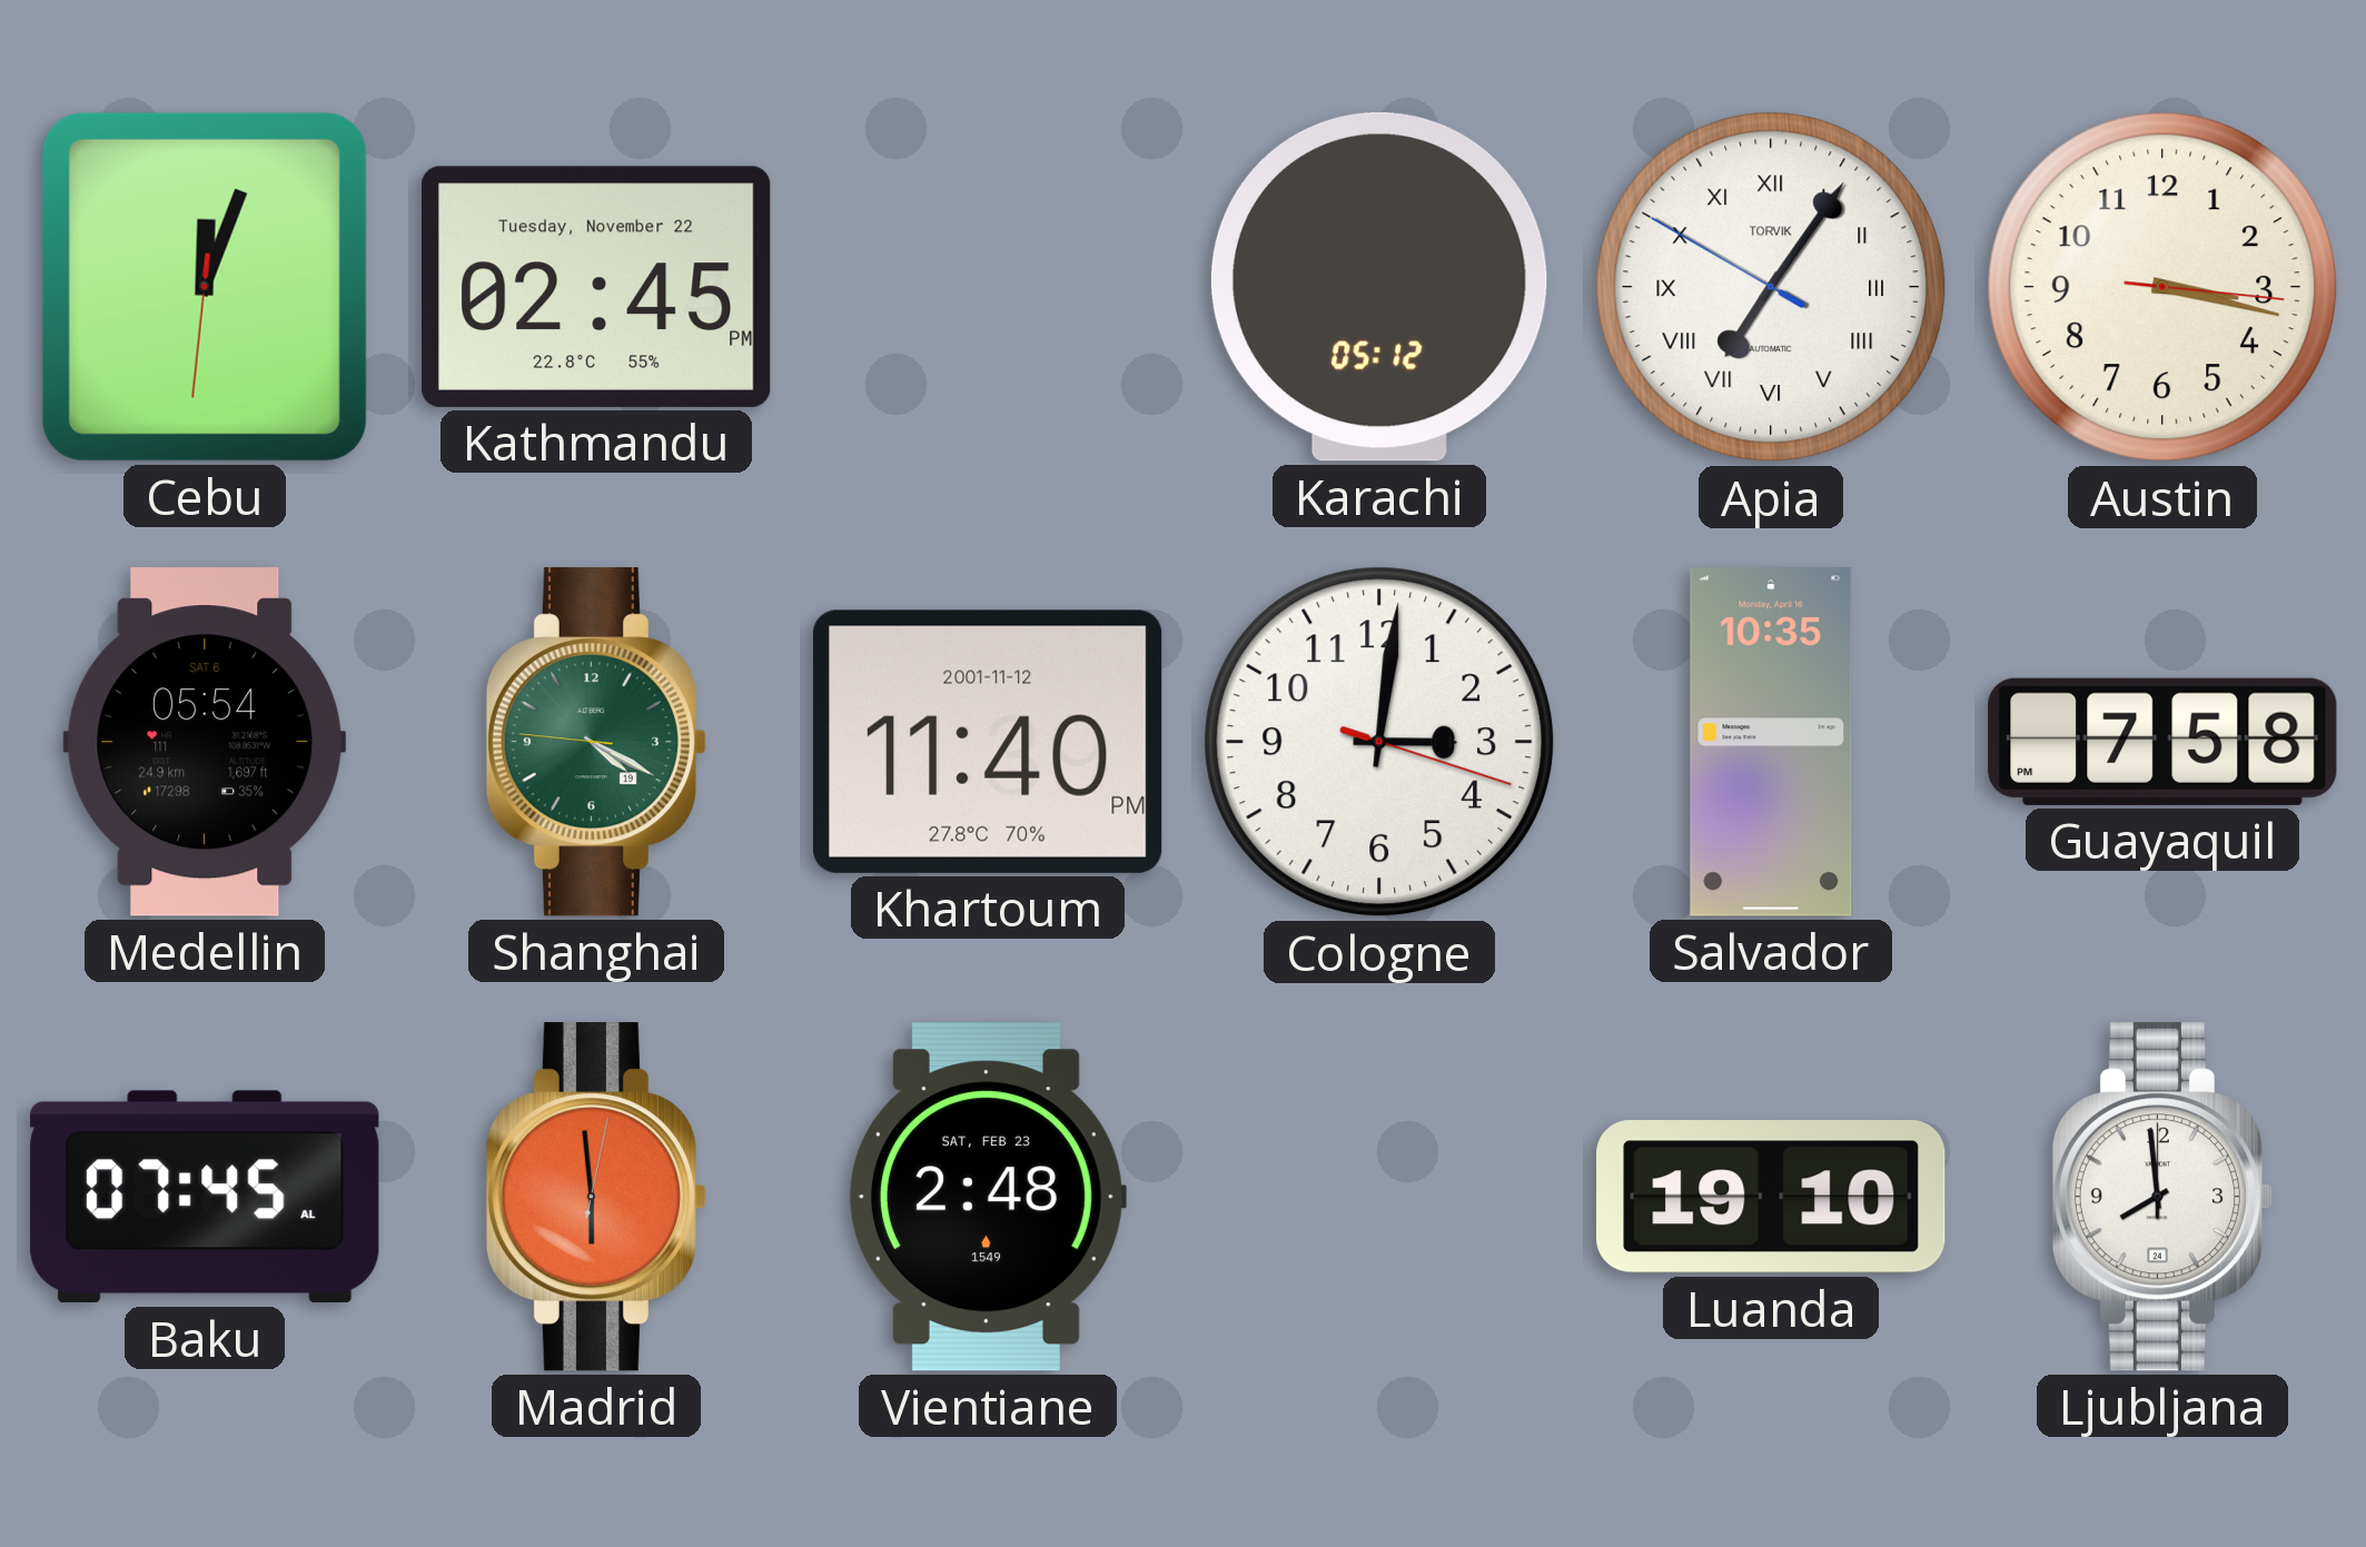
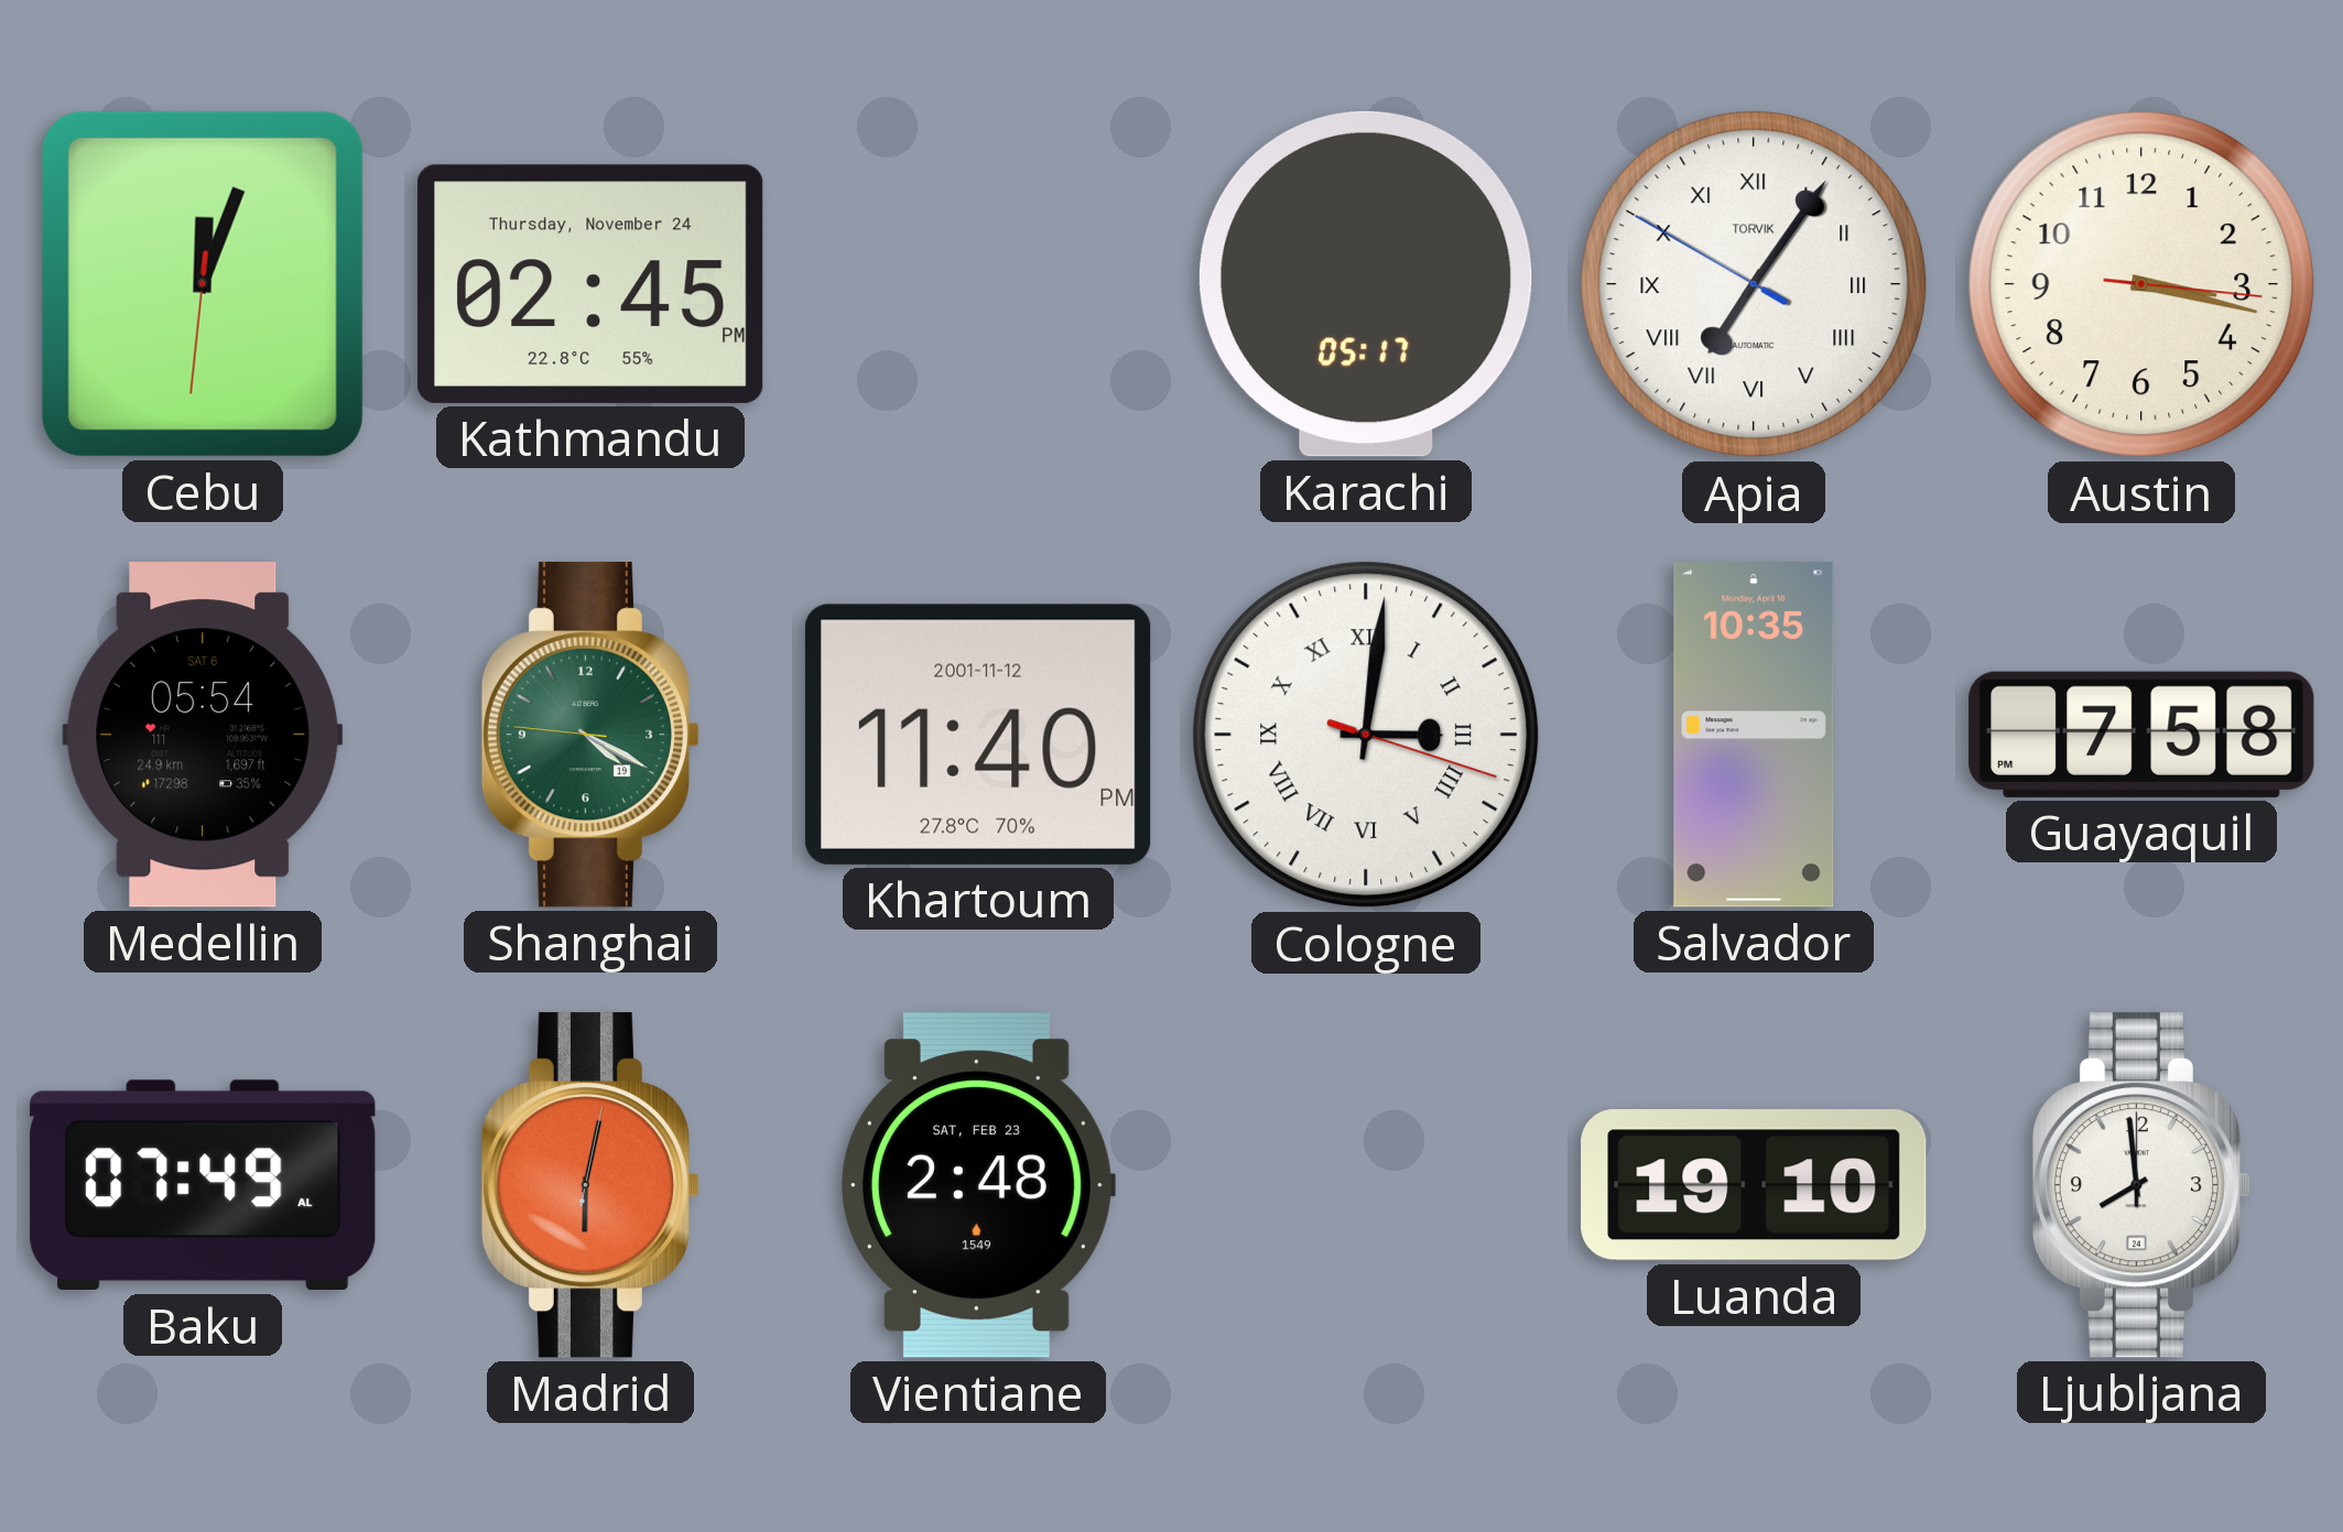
Kathmandu date: Tuesday, November 22 -> Thursday, November 24
Karachi: 05:12 -> 05:17
Cologne numerals: Arabic -> Roman
Baku: 07:45 -> 07:49
Madrid: 5:59 -> 6:02
